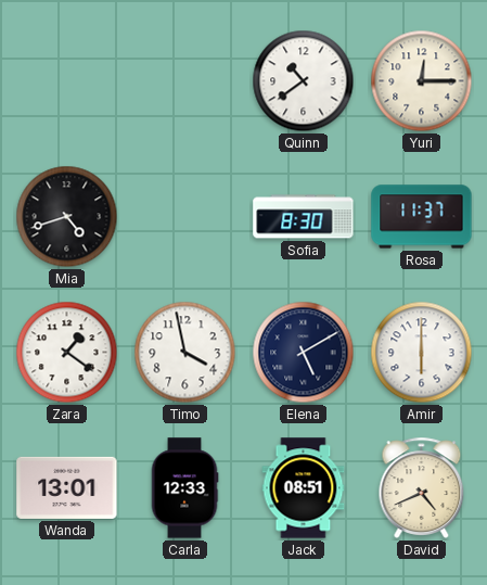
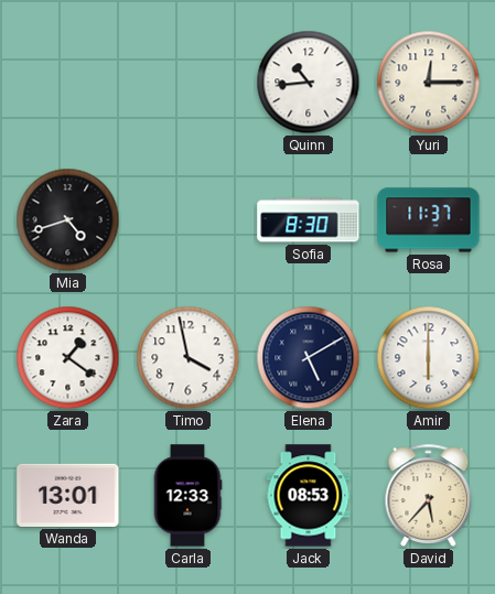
Quinn: 10:39 -> 10:44
Jack: 08:51 -> 08:53
David: 4:41 -> 5:37
